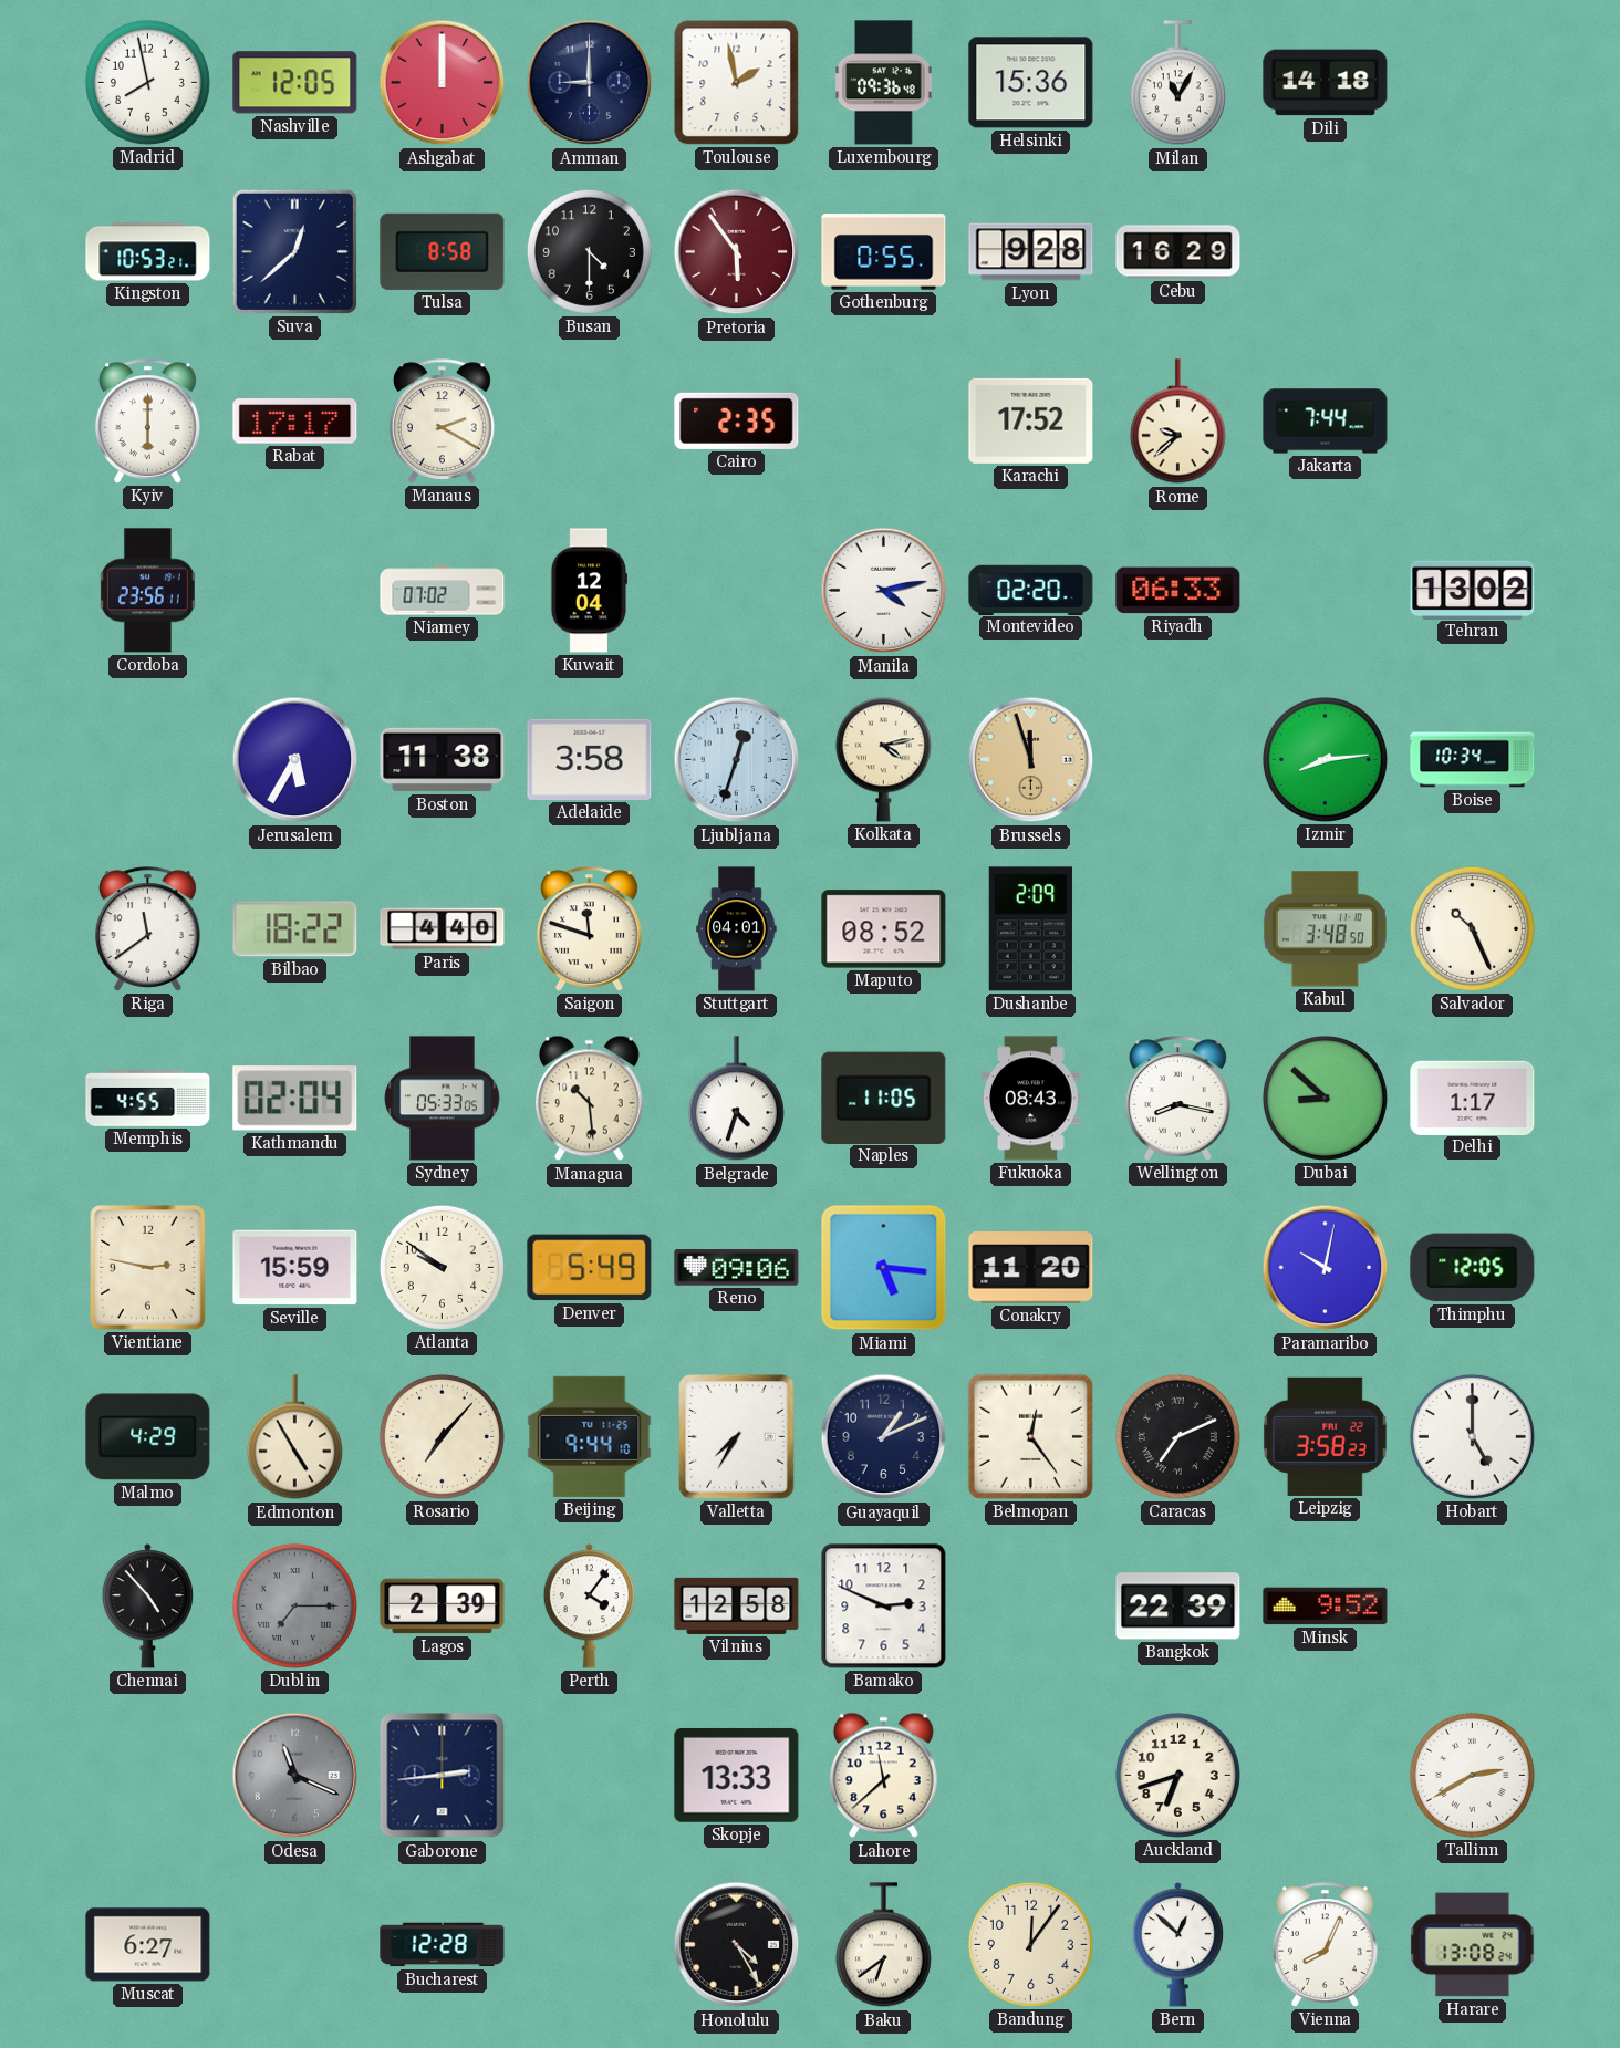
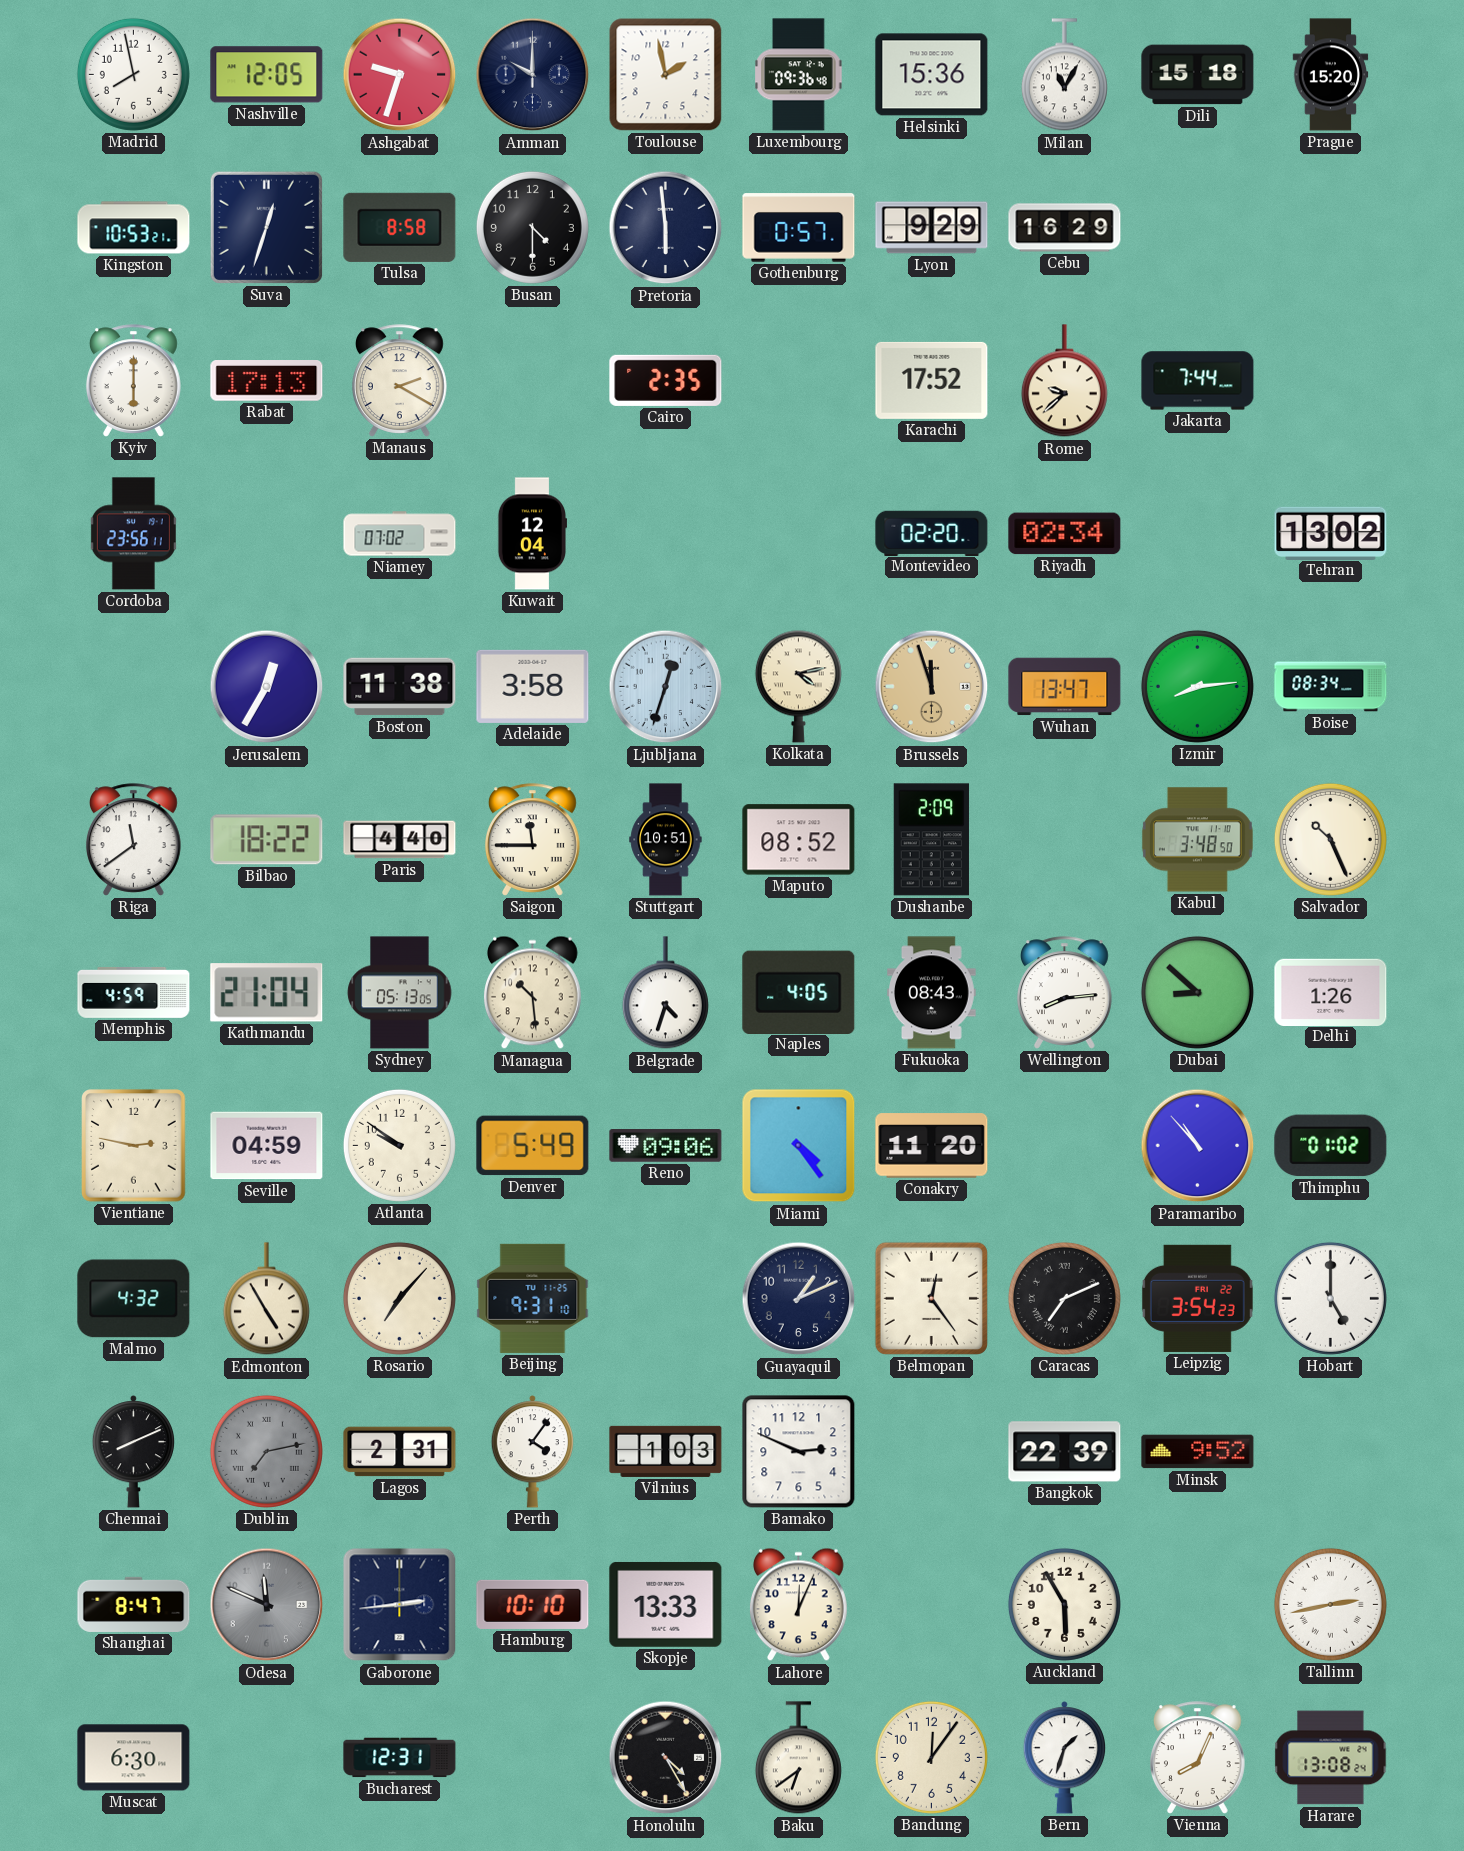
Ashgabat: 12:00 -> 9:33
Amman: 9:00 -> 10:00
Dili: 14:18 -> 15:18
Prague: none -> 15:20
Suva: 12:38 -> 12:33
Pretoria: 5:54 -> 5:59
Pretoria dial: burgundy -> navy
Gothenburg: 0:55 -> 0:57
Lyon: 9:28 -> 9:29
Rabat: 17:17 -> 17:13
Manila: 4:13 -> none
Riyadh: 06:33 -> 02:34
Jerusalem: 5:35 -> 12:35
Wuhan: none -> 13:47
Boise: 10:34 -> 08:34
Saigon: 11:48 -> 11:45
Stuttgart: 04:01 -> 10:51
Memphis: 4:55 -> 4:59
Kathmandu: 02:04 -> 21:04
Sydney: 05:33 -> 05:13
Naples: 11:05 -> 4:05
Wellington: 8:17 -> 8:14
Delhi: 1:17 -> 1:26
Seville: 15:59 -> 04:59
Miami: 5:16 -> 4:24
Paramaribo: 10:02 -> 10:53
Thimphu: 12:05 -> 01:02
Malmo: 4:29 -> 4:32
Beijing: 9:44 -> 9:31
Valletta: 7:35 -> none
Leipzig: 3:58 -> 3:54
Chennai: 4:53 -> 8:11
Dublin: 7:15 -> 7:13
Lagos: 2:39 -> 2:31
Vilnius: 12:58 -> 1:03
Shanghai: none -> 8:47
Odesa: 11:19 -> 11:49
Hamburg: none -> 10:10
Lahore: 11:38 -> 12:04
Auckland: 6:42 -> 5:55
Tallinn: 2:40 -> 2:43
Muscat: 6:27 -> 6:30
Bucharest: 12:28 -> 12:31
Bern: 12:52 -> 1:33
